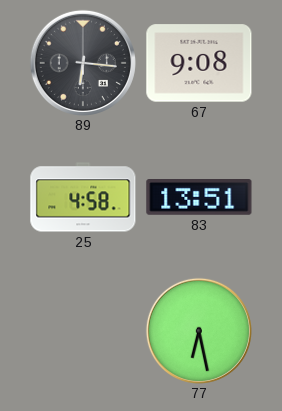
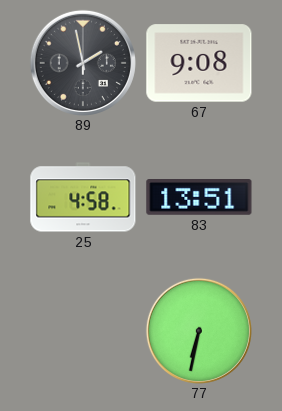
89: 6:16 -> 1:58
77: 6:28 -> 6:32
